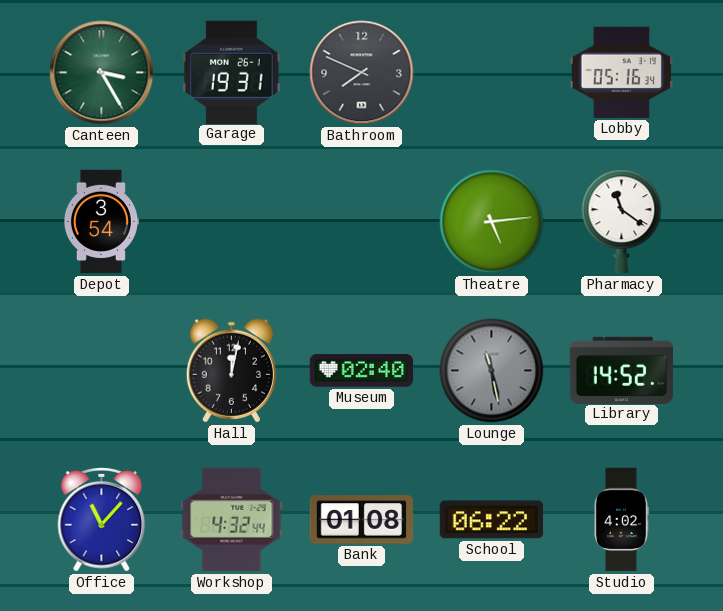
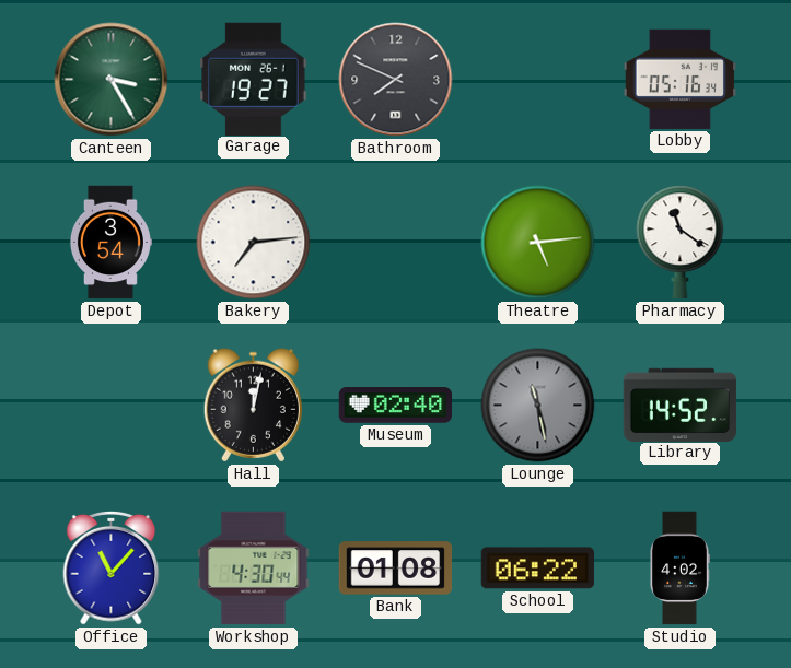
Garage: 19:31 -> 19:27
Bakery: none -> 7:14
Workshop: 4:32 -> 4:30
